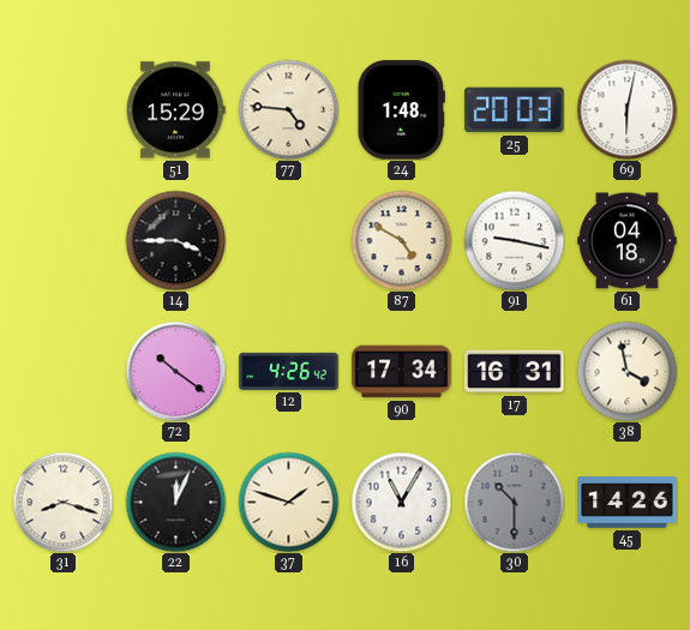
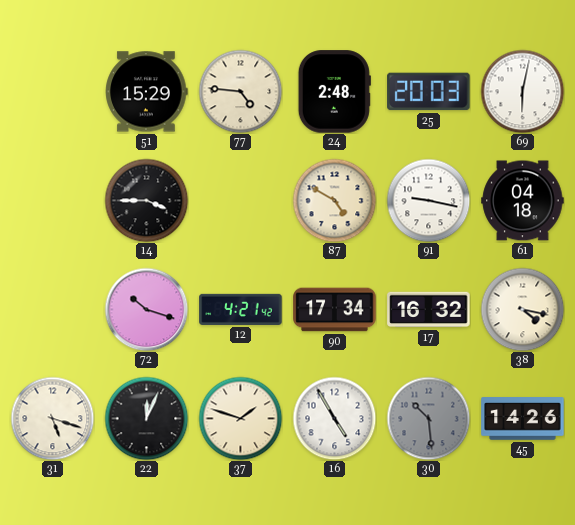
24: 1:48 -> 2:48
72: 10:21 -> 10:18
12: 4:26 -> 4:21
17: 16:31 -> 16:32
38: 3:58 -> 4:17
31: 8:18 -> 5:18
16: 11:05 -> 4:55
30: 10:30 -> 10:29
